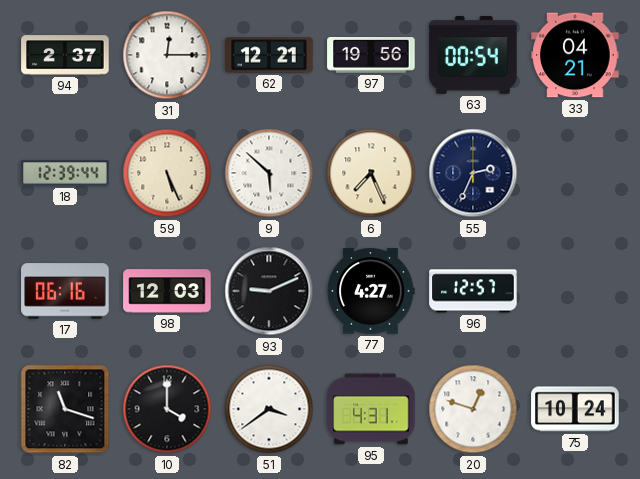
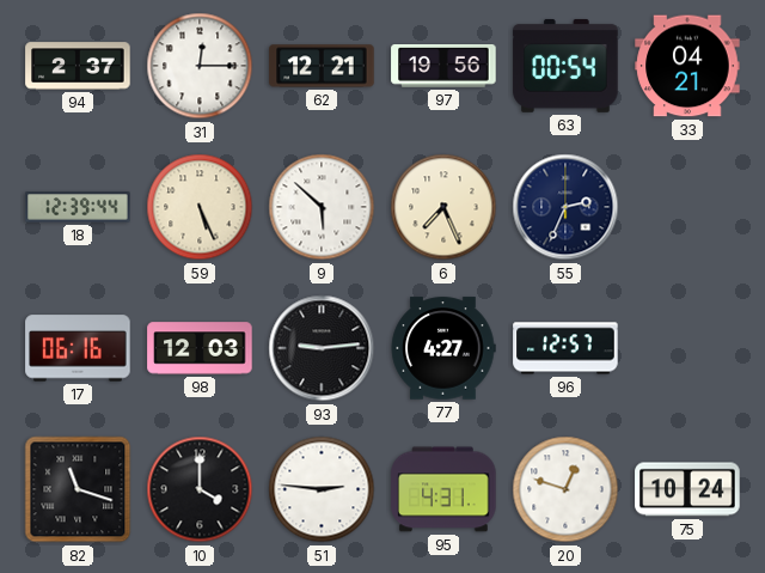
93: 9:11 -> 9:14
51: 3:39 -> 2:46
